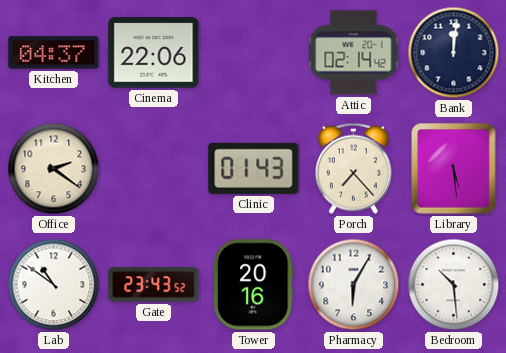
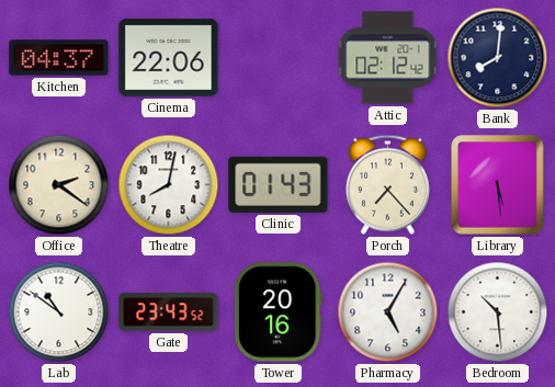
Attic: 02:14 -> 02:12
Bank: 12:01 -> 8:01
Theatre: none -> 8:02
Pharmacy: 6:05 -> 5:05
